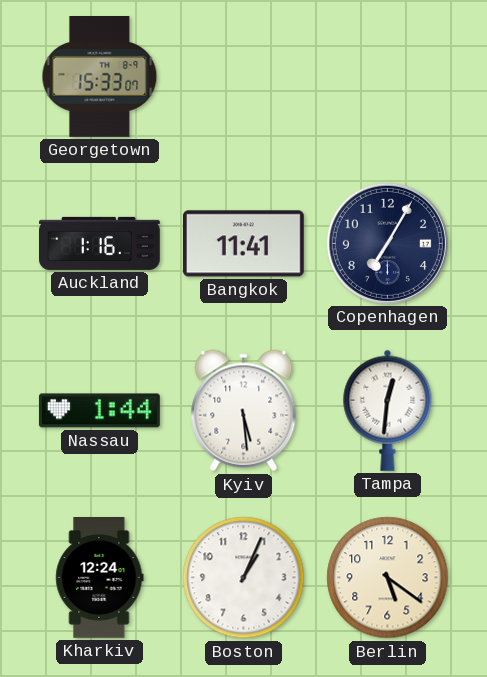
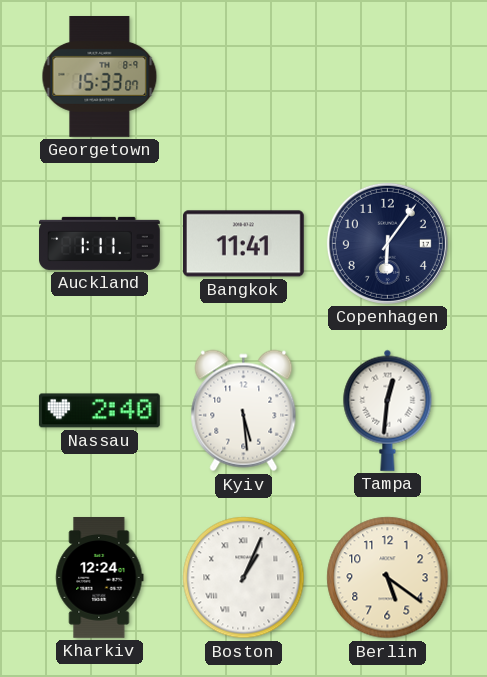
Auckland: 1:16 -> 1:11
Copenhagen: 7:05 -> 6:06
Nassau: 1:44 -> 2:40
Boston numerals: Arabic -> Roman
